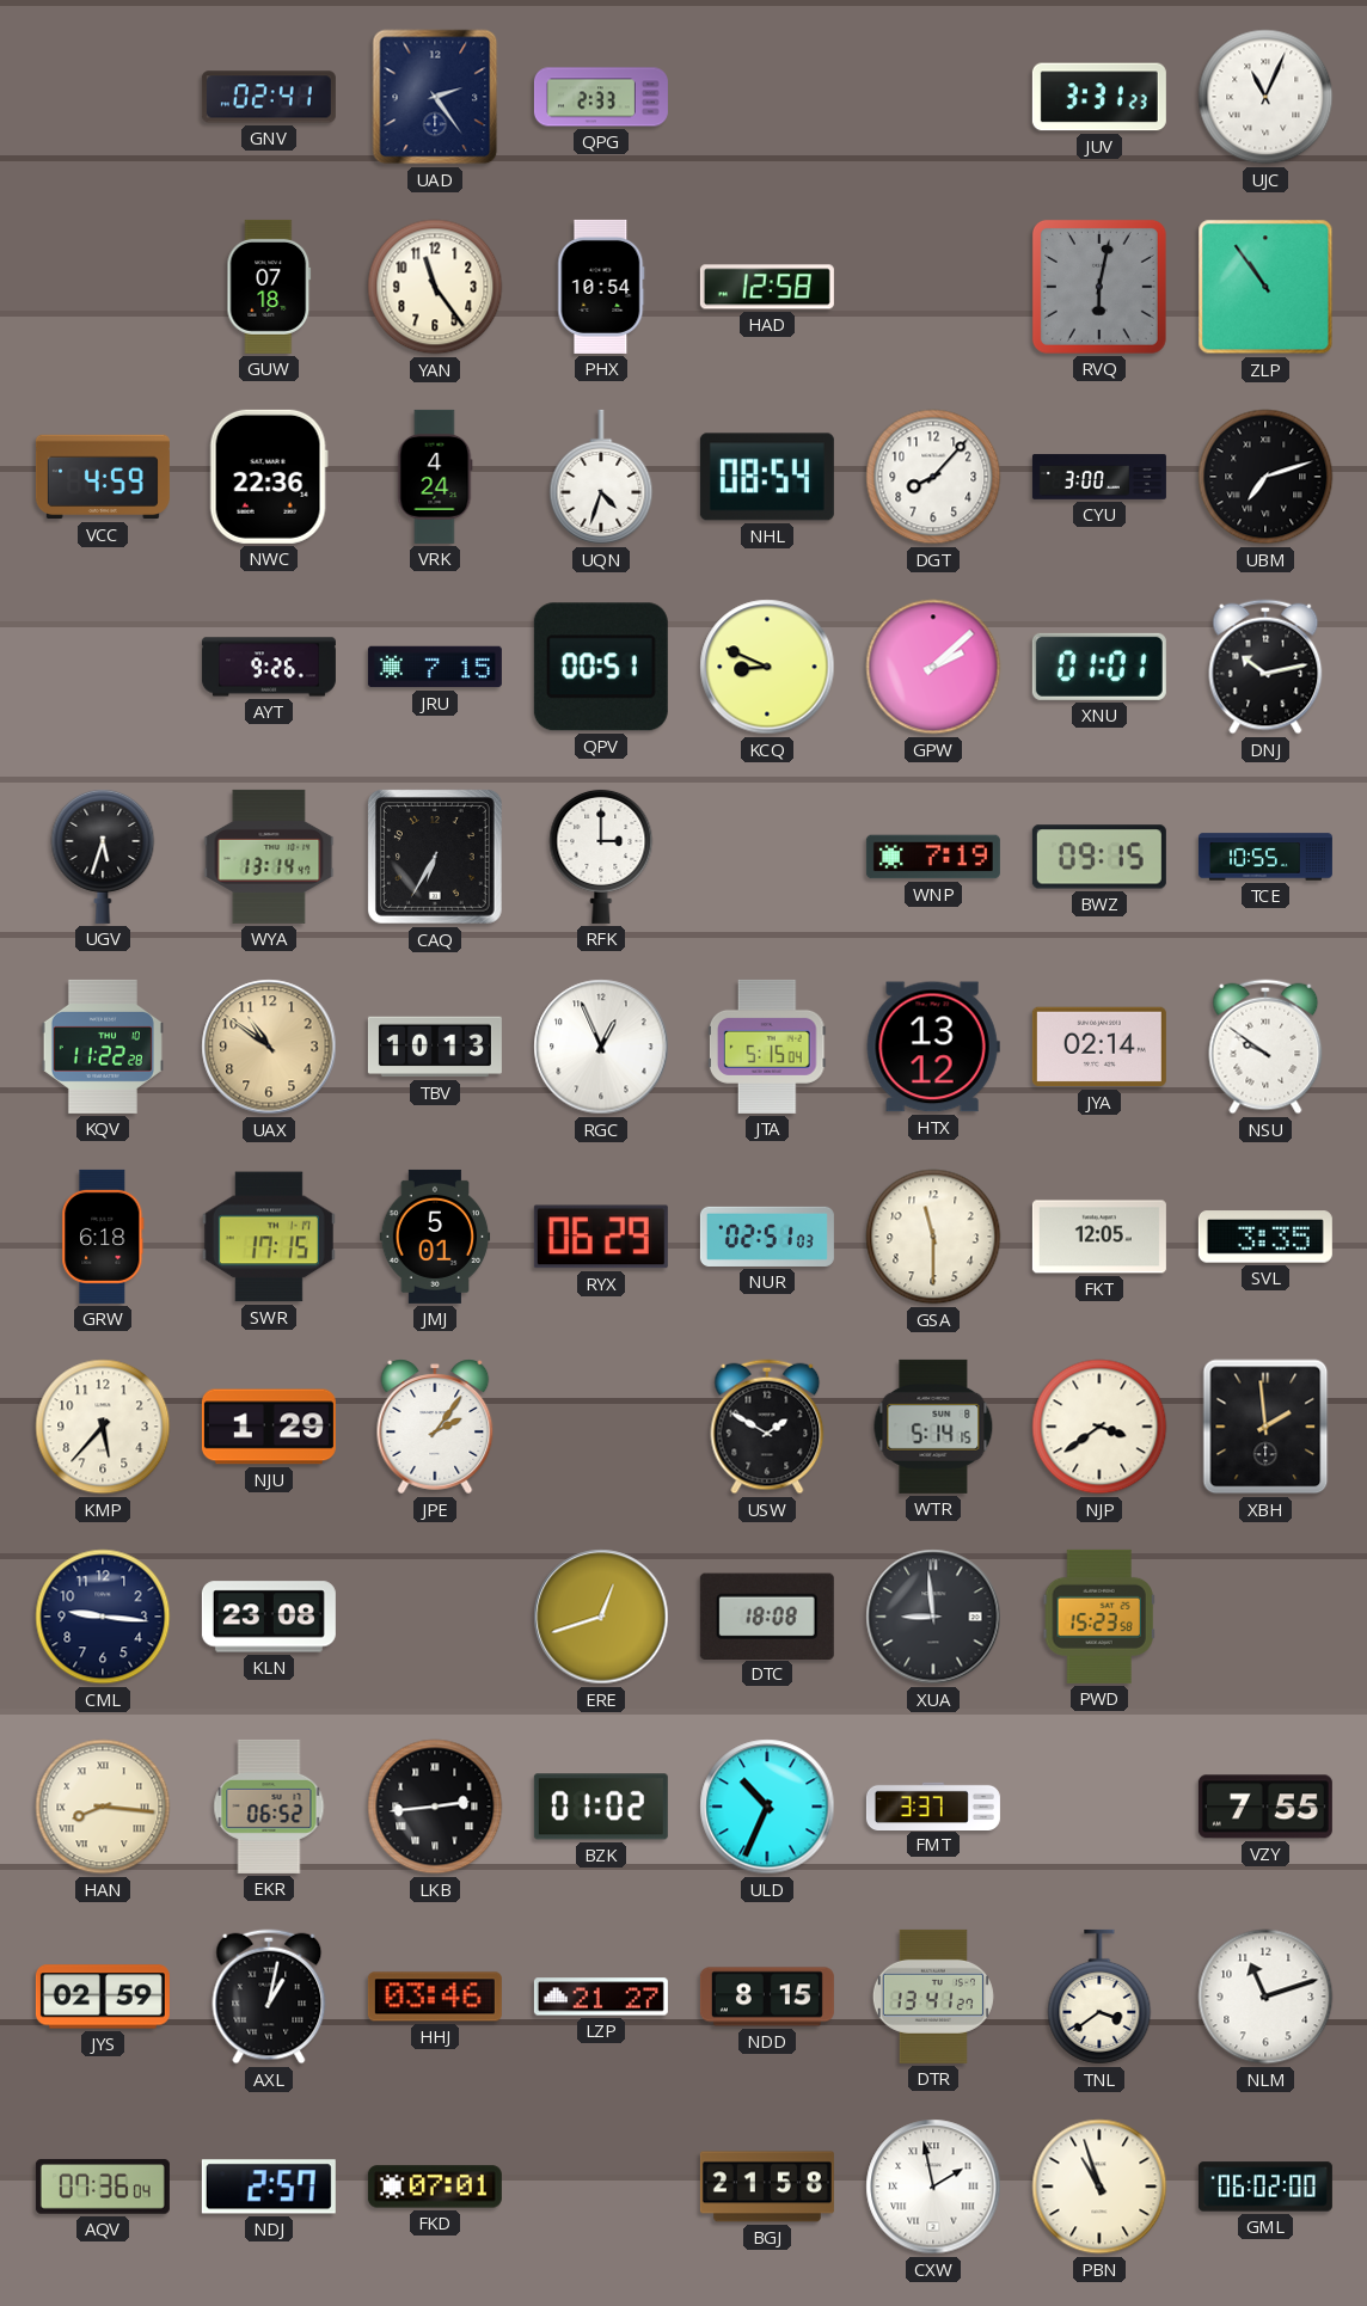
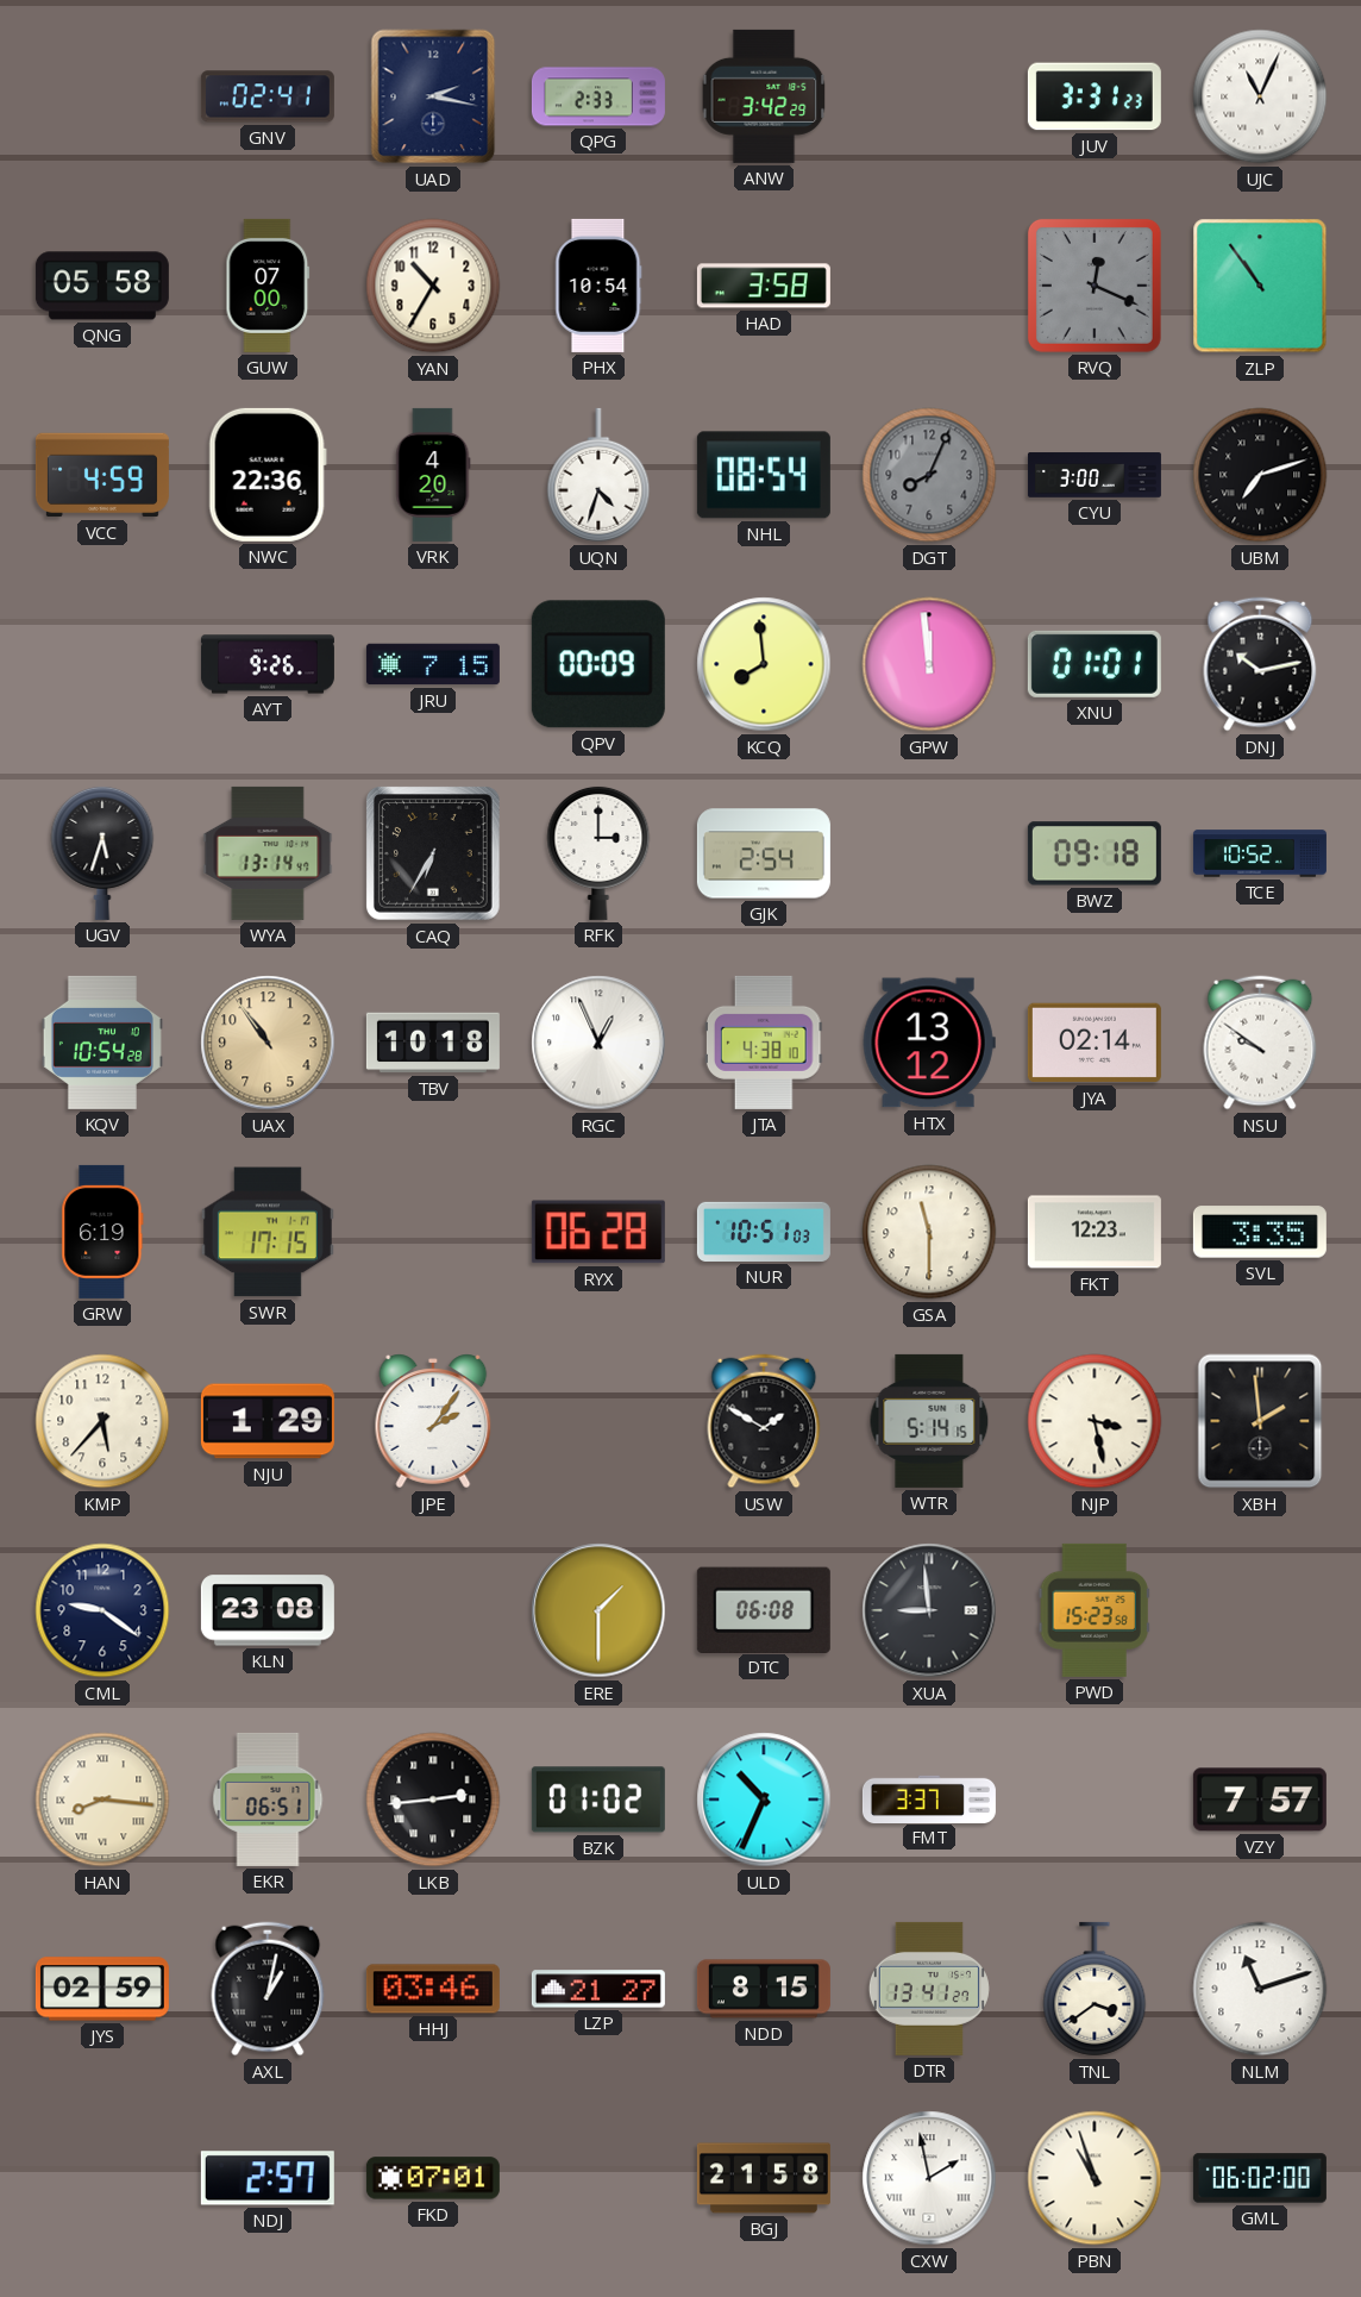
UAD: 2:24 -> 2:17
ANW: none -> 3:42
QNG: none -> 05:58
GUW: 07:18 -> 07:00
YAN: 11:24 -> 10:35
HAD: 12:58 -> 3:58
RVQ: 6:02 -> 12:19
VRK: 4:24 -> 4:20
DGT: 8:07 -> 8:04
DGT dial: white -> grey
QPV: 00:51 -> 00:09
KCQ: 8:49 -> 7:59
GPW: 2:08 -> 11:59
GJK: none -> 2:54
WNP: 7:19 -> none
BWZ: 09:15 -> 09:18
TCE: 10:55 -> 10:52
KQV: 11:22 -> 10:54
UAX: 10:51 -> 10:54
TBV: 10:13 -> 10:18
JTA: 5:15 -> 4:38
GRW: 6:18 -> 6:19
JMJ: 5:01 -> none
RYX: 06:29 -> 06:28
NUR: 02:51 -> 10:51
FKT: 12:05 -> 12:23
NJP: 3:39 -> 3:28
CML: 9:16 -> 9:21
ERE: 12:42 -> 1:30
DTC: 18:08 -> 06:08
EKR: 06:52 -> 06:51
VZY: 7:55 -> 7:57
AQV: 07:36 -> none
